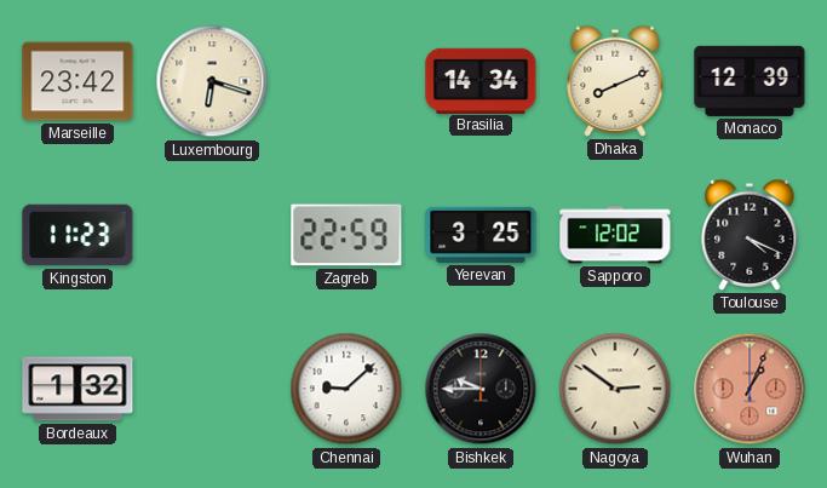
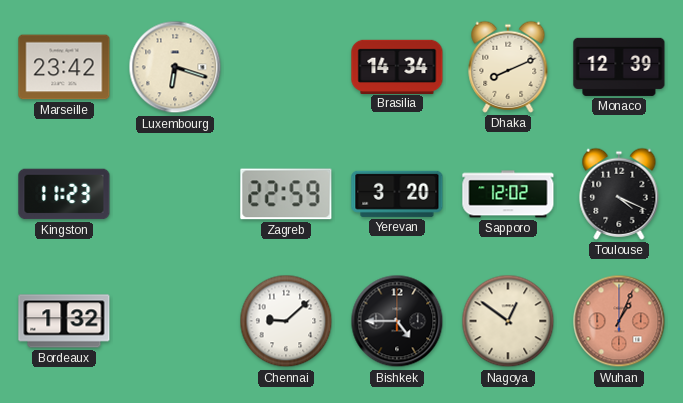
Yerevan: 3:25 -> 3:20
Bishkek: 9:45 -> 4:45
Nagoya: 2:51 -> 12:51
